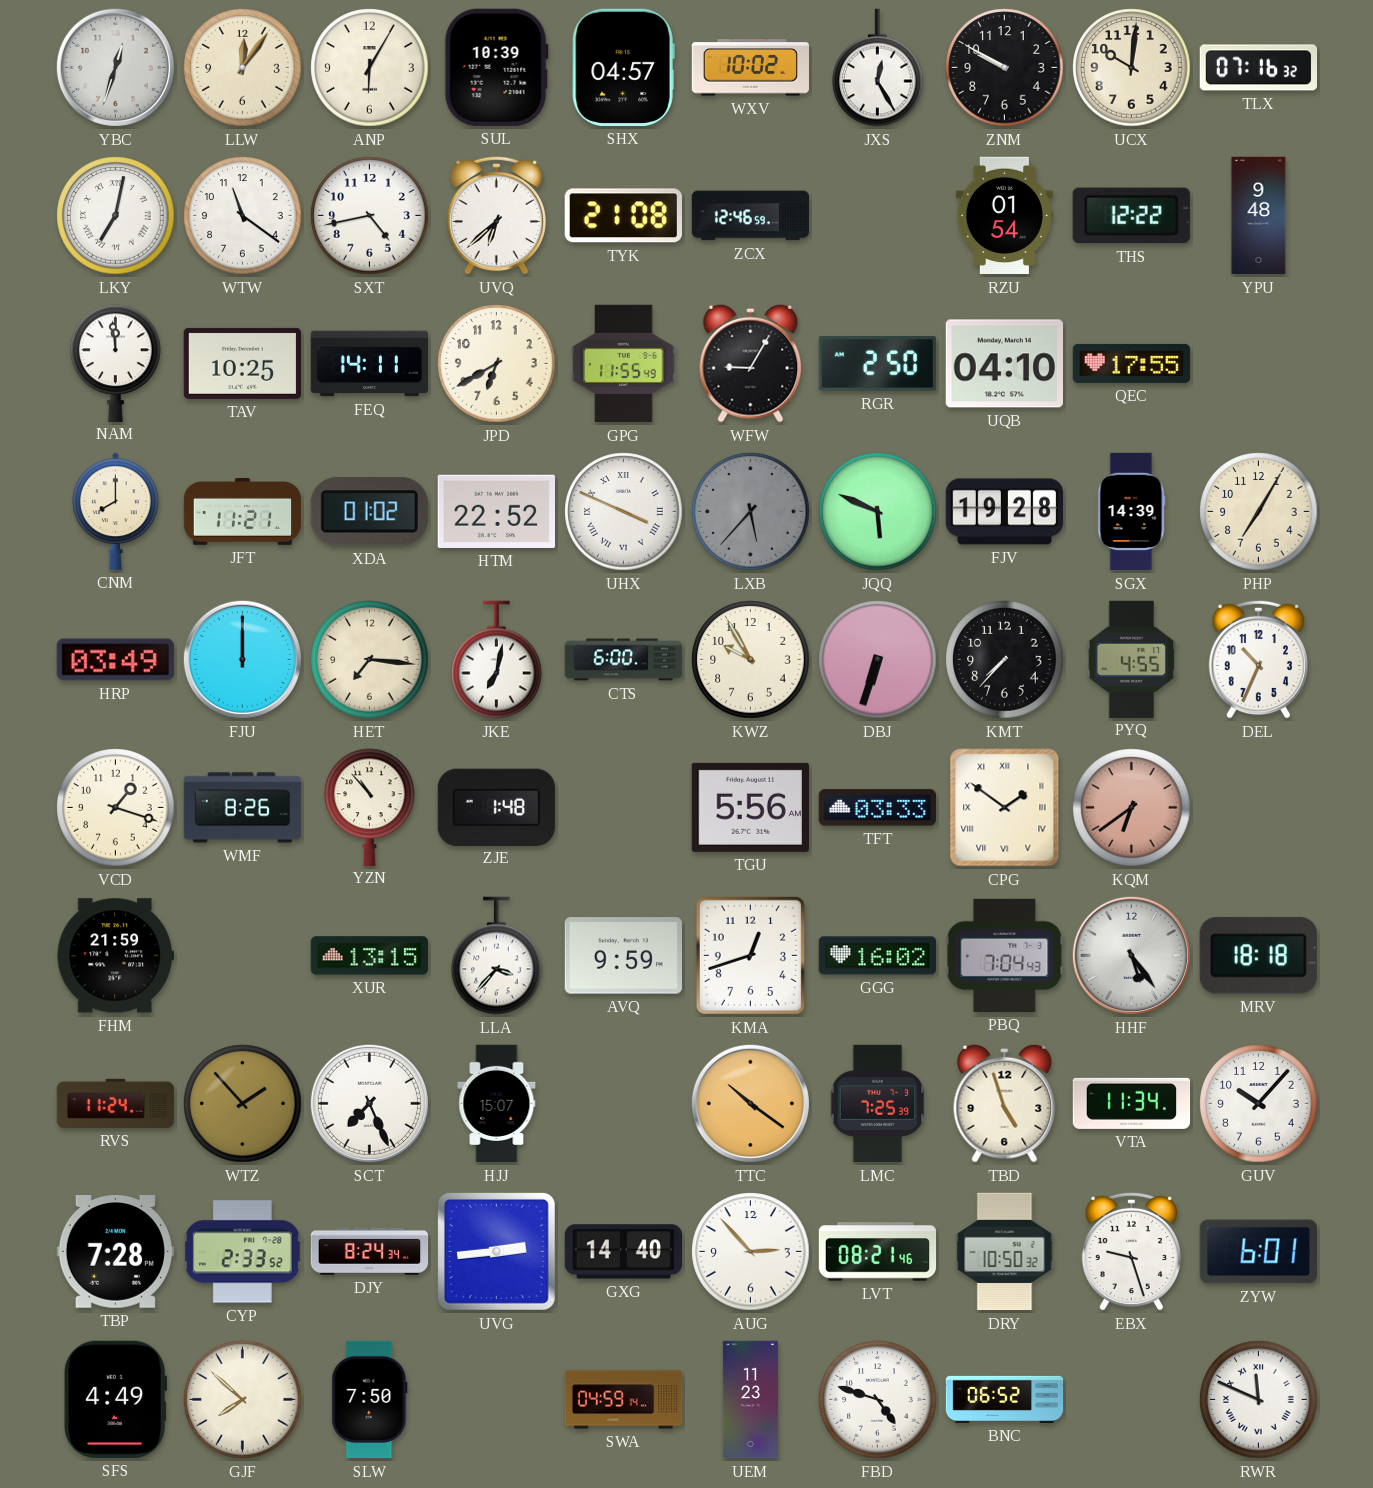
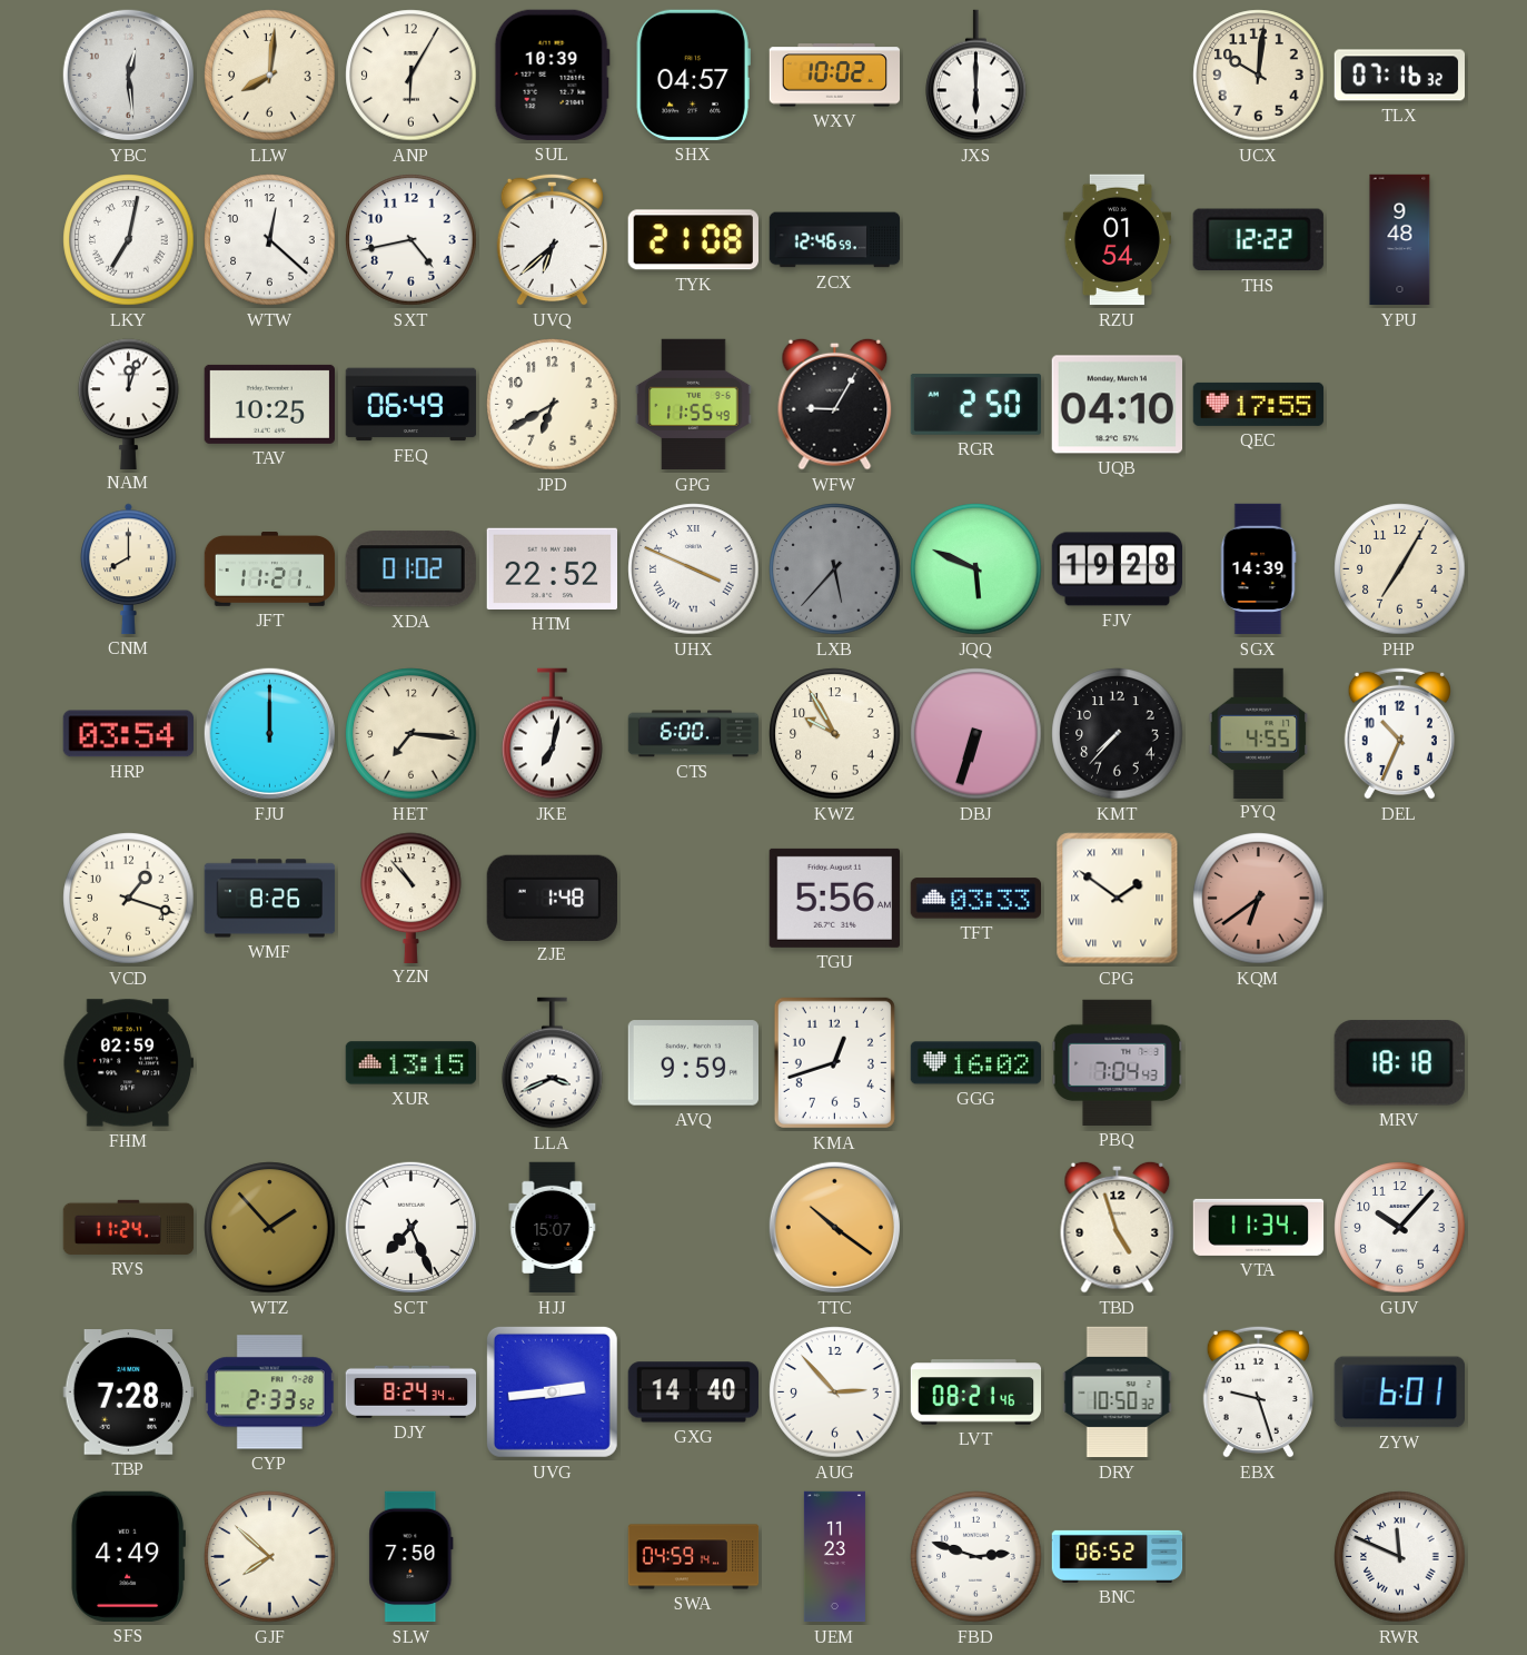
YBC: 12:33 -> 12:29
LLW: 12:06 -> 8:01
JXS: 12:25 -> 6:00
ZNM: 9:50 -> none
WTW: 11:21 -> 12:22
NAM: 11:59 -> 12:03
FEQ: 14:11 -> 06:49
HRP: 03:49 -> 03:54
FHM: 21:59 -> 02:59
LLA: 3:37 -> 3:41
HHF: 5:24 -> none
LMC: 7:25 -> none
FBD: 4:48 -> 2:48
